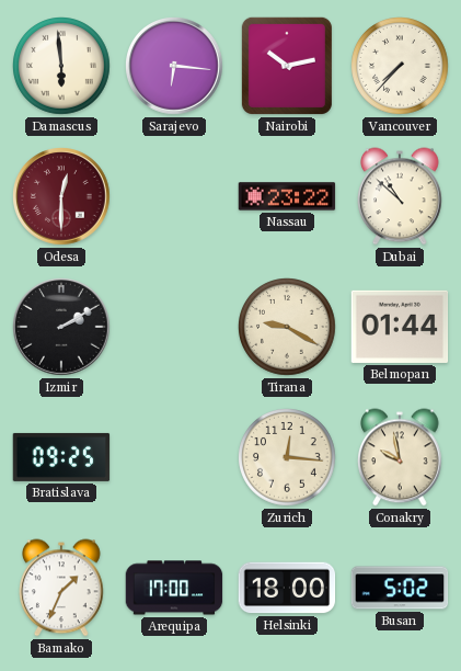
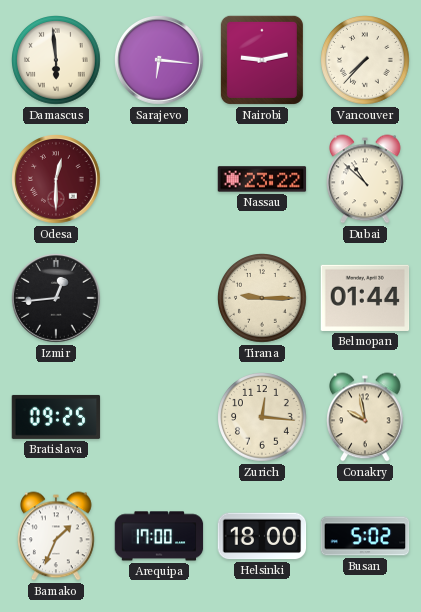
Nairobi: 10:13 -> 9:13
Izmir: 2:10 -> 12:44
Tirana: 9:20 -> 9:15
